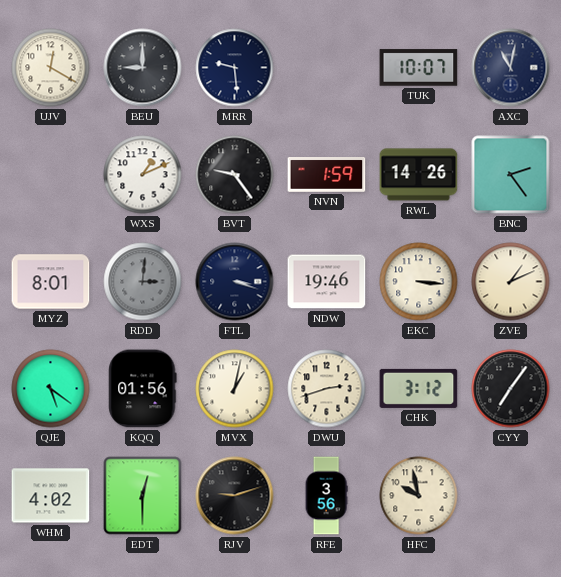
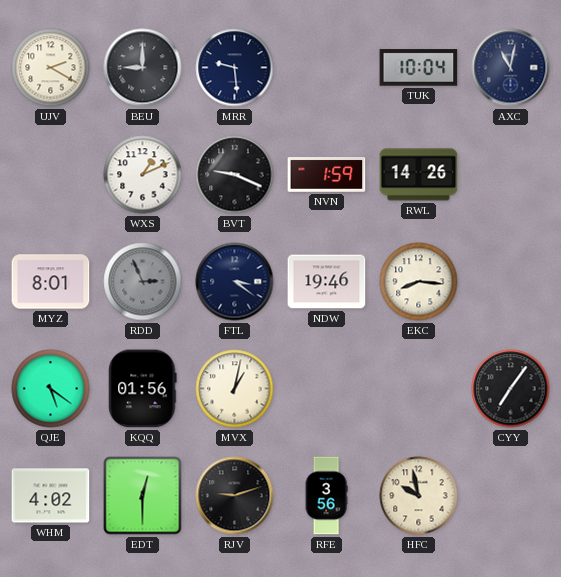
UJV: 12:20 -> 2:20
TUK: 10:07 -> 10:04
BVT: 9:24 -> 9:19
BNC: 2:24 -> none
RDD: 3:01 -> 2:56
FTL: 3:18 -> 3:21
EKC: 3:16 -> 8:16
ZVE: 1:11 -> none
DWU: 2:42 -> none
CHK: 3:12 -> none
